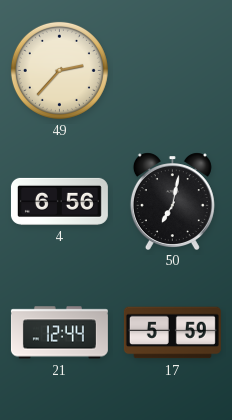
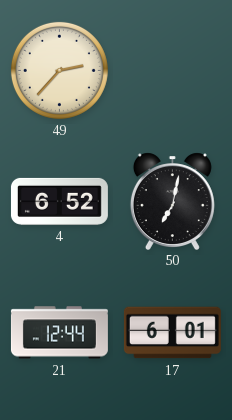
4: 6:56 -> 6:52
17: 5:59 -> 6:01
